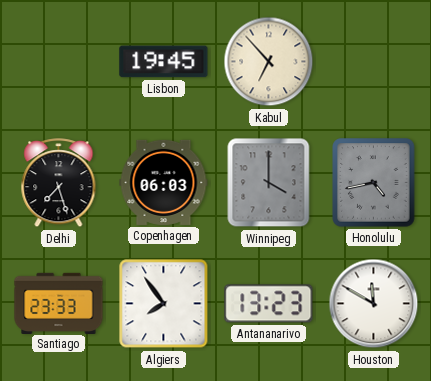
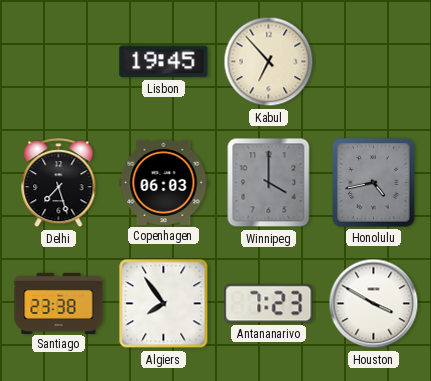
Santiago: 23:33 -> 23:38
Antananarivo: 13:23 -> 7:23
Houston: 11:50 -> 3:50
